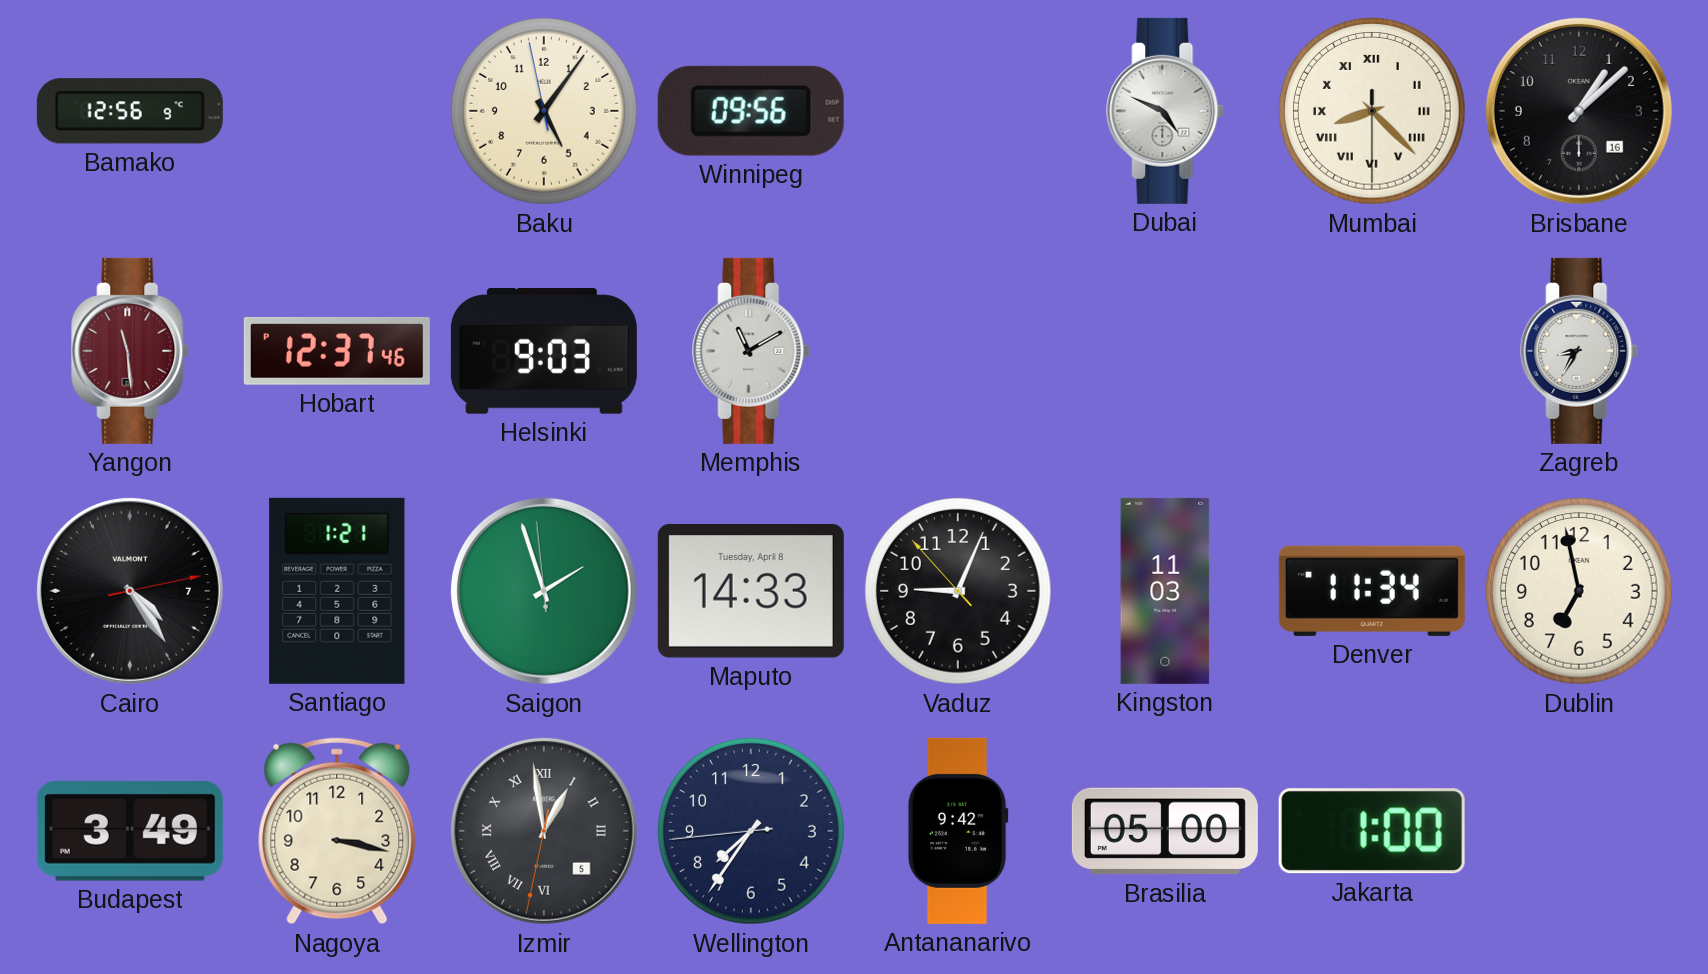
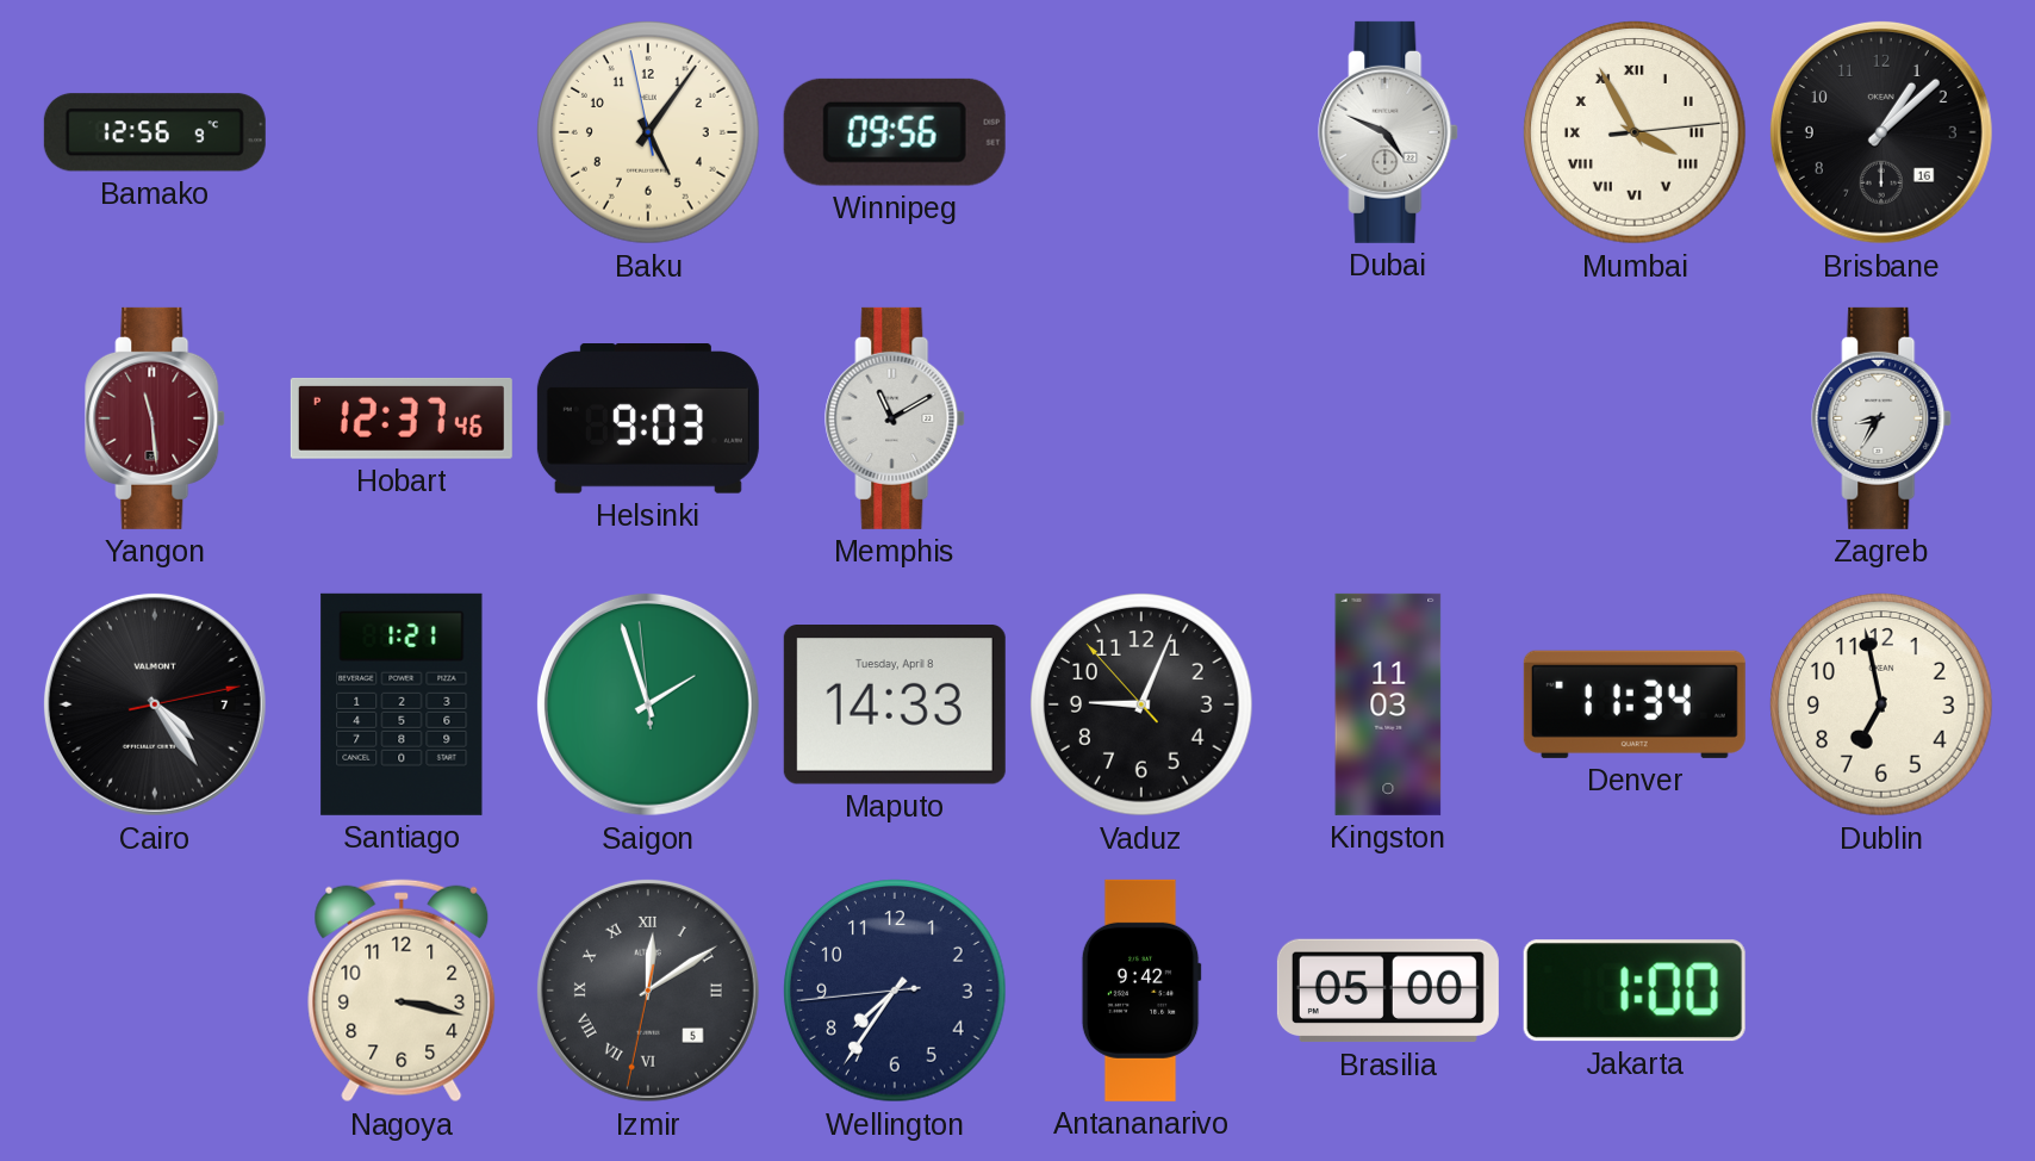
Mumbai: 8:22 -> 3:55
Budapest: 3:49 -> none
Izmir: 12:58 -> 12:09
